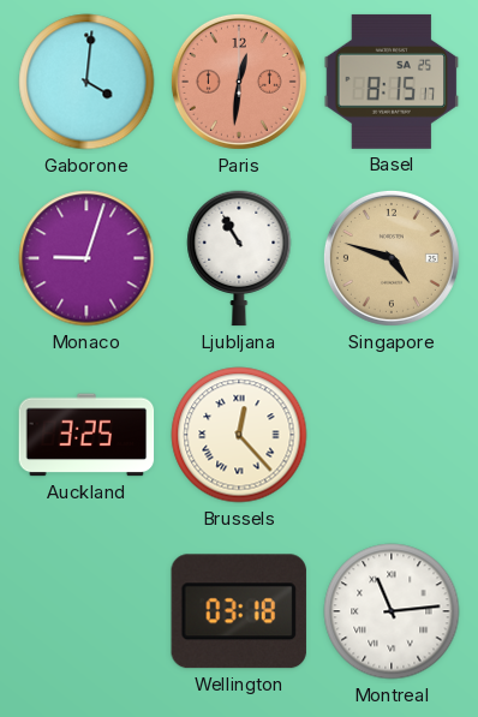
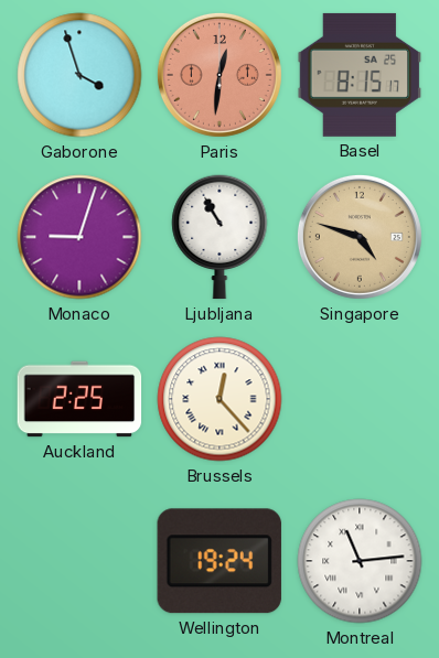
Gaborone: 4:01 -> 3:57
Auckland: 3:25 -> 2:25
Wellington: 03:18 -> 19:24
